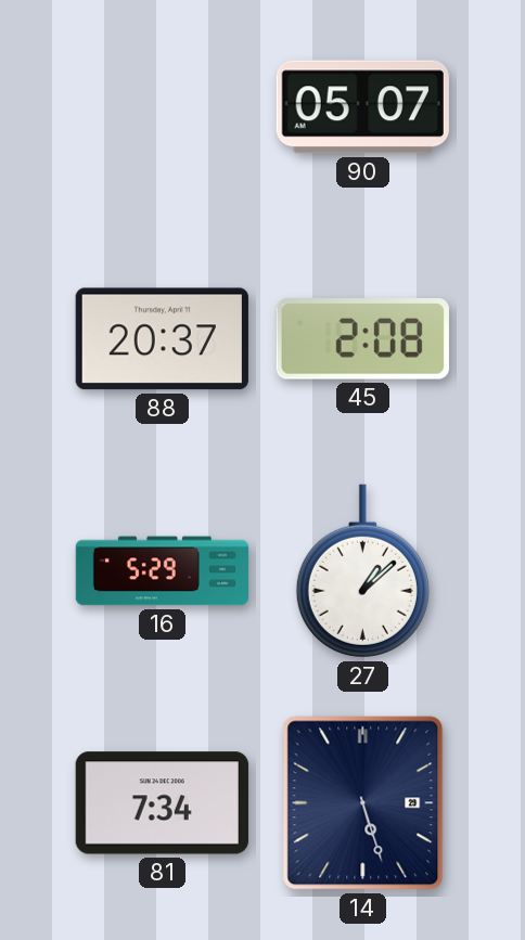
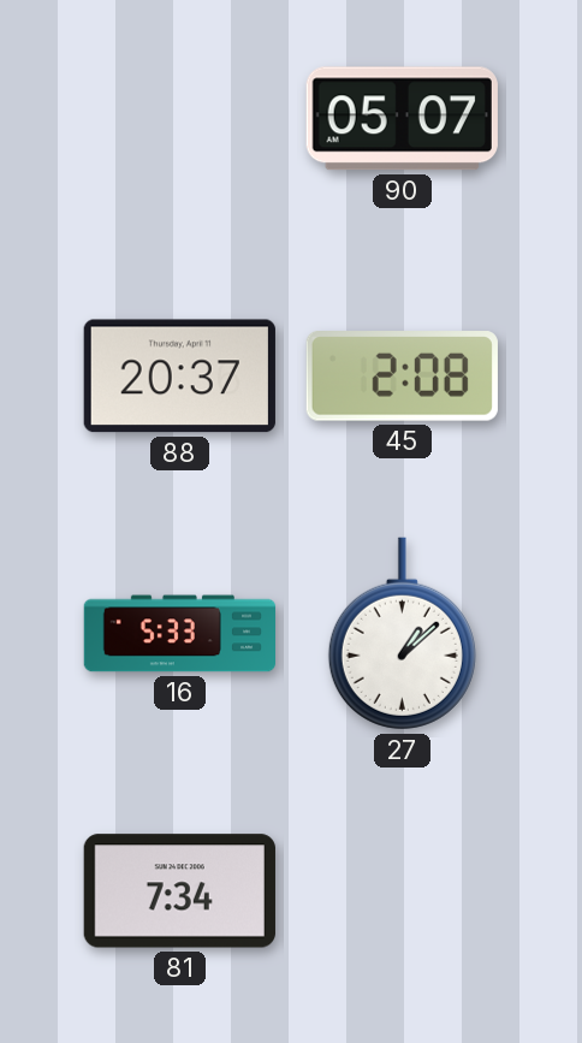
16: 5:29 -> 5:33
14: 5:27 -> none
